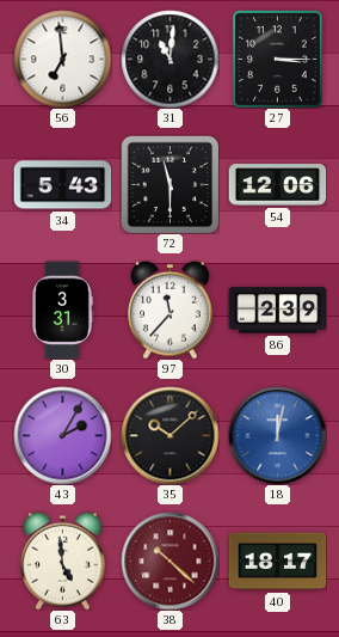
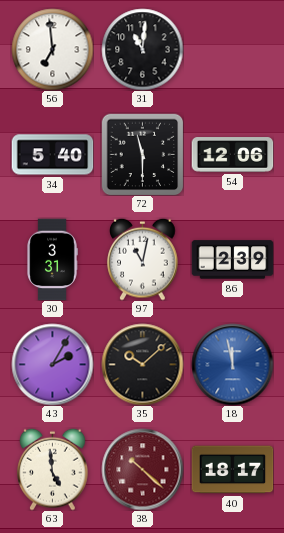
27: 3:15 -> none
34: 5:43 -> 5:40
97: 11:37 -> 11:02
18: 12:02 -> 11:58
